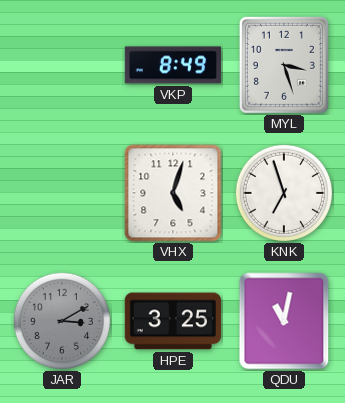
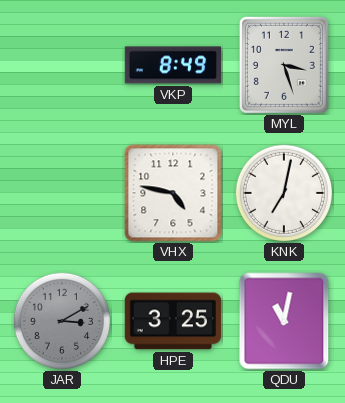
VHX: 5:03 -> 4:47
KNK: 6:57 -> 7:02
